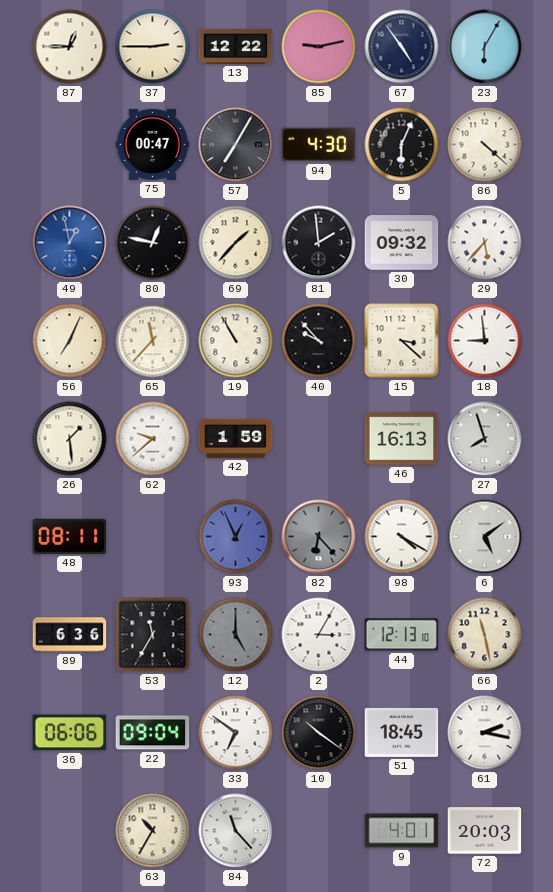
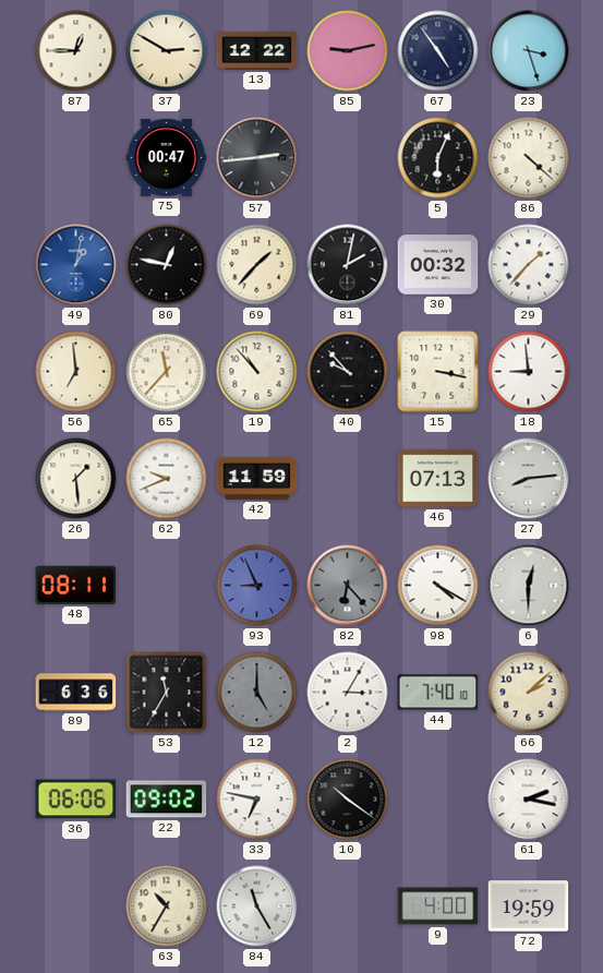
37: 2:45 -> 2:50
23: 6:05 -> 3:27
57: 7:05 -> 2:44
94: 4:30 -> none
49: 12:58 -> 1:02
81: 1:59 -> 2:02
30: 09:32 -> 00:32
29: 5:37 -> 1:37
56: 7:04 -> 6:59
19: 10:55 -> 10:53
15: 3:22 -> 3:17
62: 9:38 -> 9:41
42: 1:59 -> 11:59
46: 16:13 -> 07:13
27: 7:57 -> 8:14
93: 12:56 -> 8:56
6: 5:09 -> 12:30
44: 12:13 -> 7:40
66: 11:28 -> 2:08
22: 09:04 -> 09:02
33: 6:51 -> 6:47
51: 18:45 -> none
84: 11:23 -> 11:25
9: 4:01 -> 4:00
72: 20:03 -> 19:59
